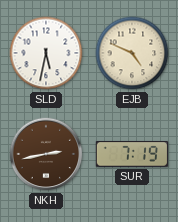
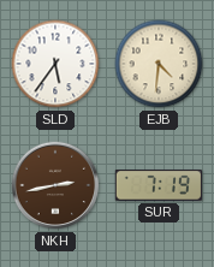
SLD: 5:32 -> 5:36
EJB: 4:49 -> 4:31
